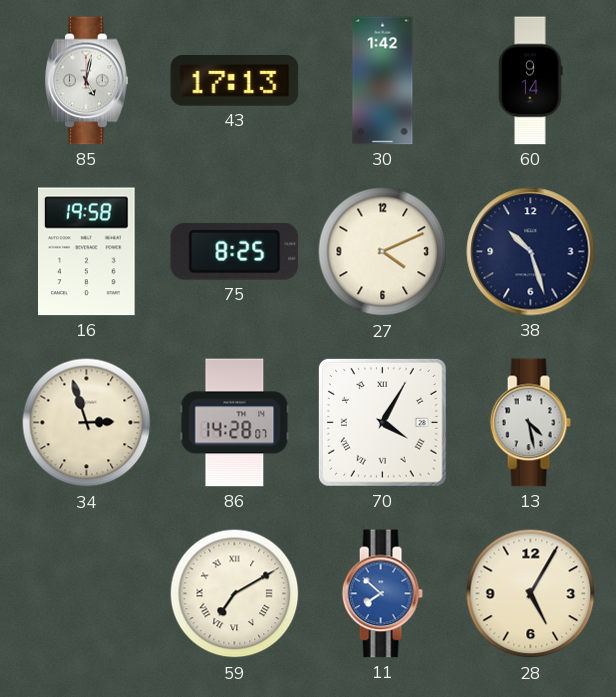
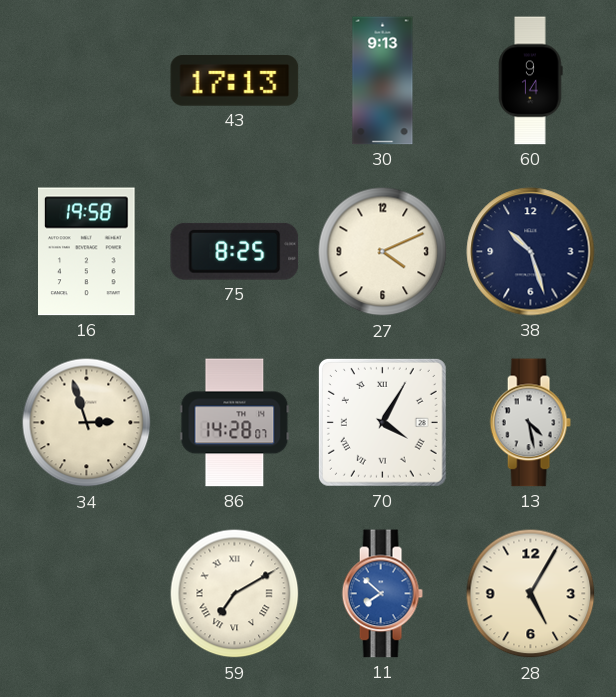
85: 5:02 -> none
30: 1:42 -> 9:13
